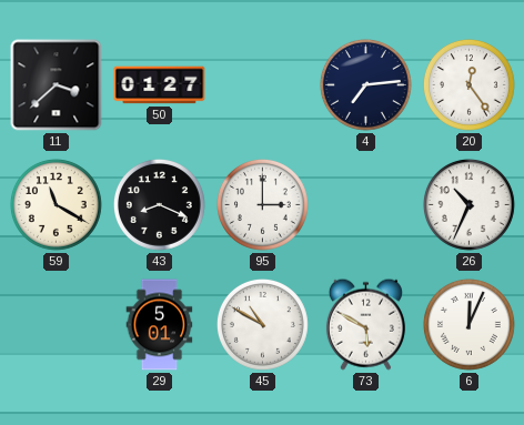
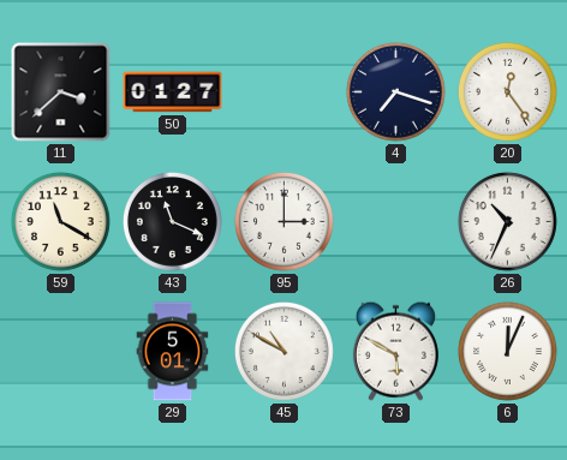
4: 7:14 -> 7:18
43: 8:19 -> 11:19
